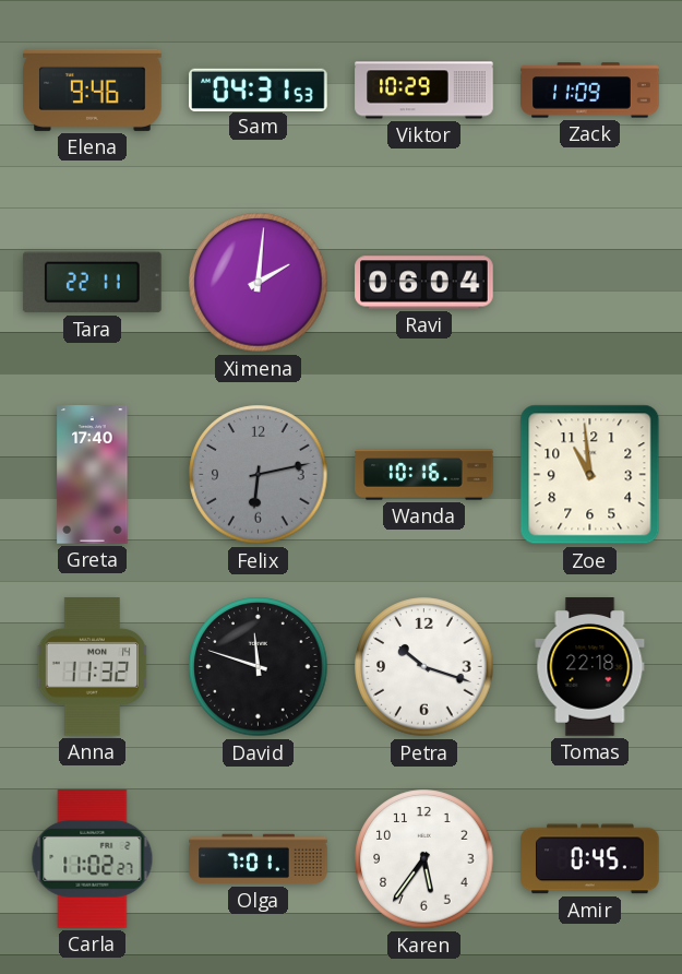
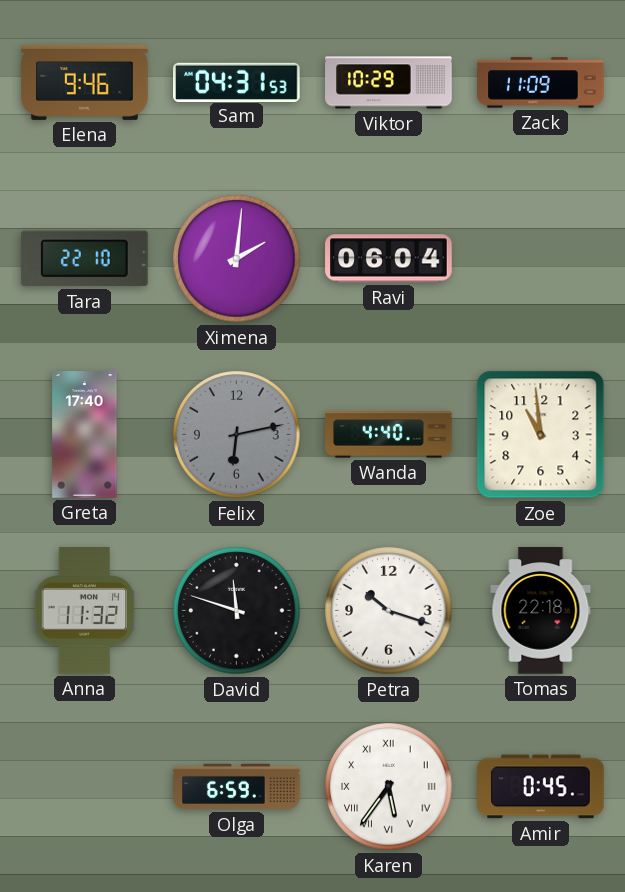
Tara: 22:11 -> 22:10
Wanda: 10:16 -> 4:40
Carla: 11:02 -> none
Olga: 7:01 -> 6:59
Karen numerals: Arabic -> Roman
